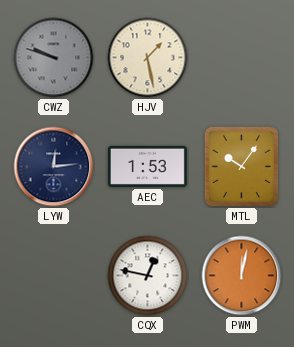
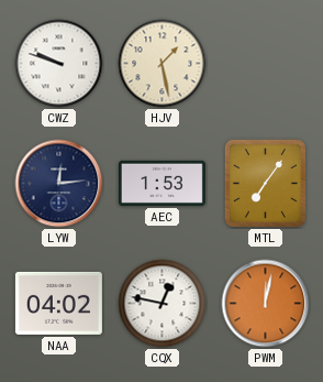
CWZ dial: grey -> white
MTL: 10:06 -> 7:06
NAA: none -> 04:02
